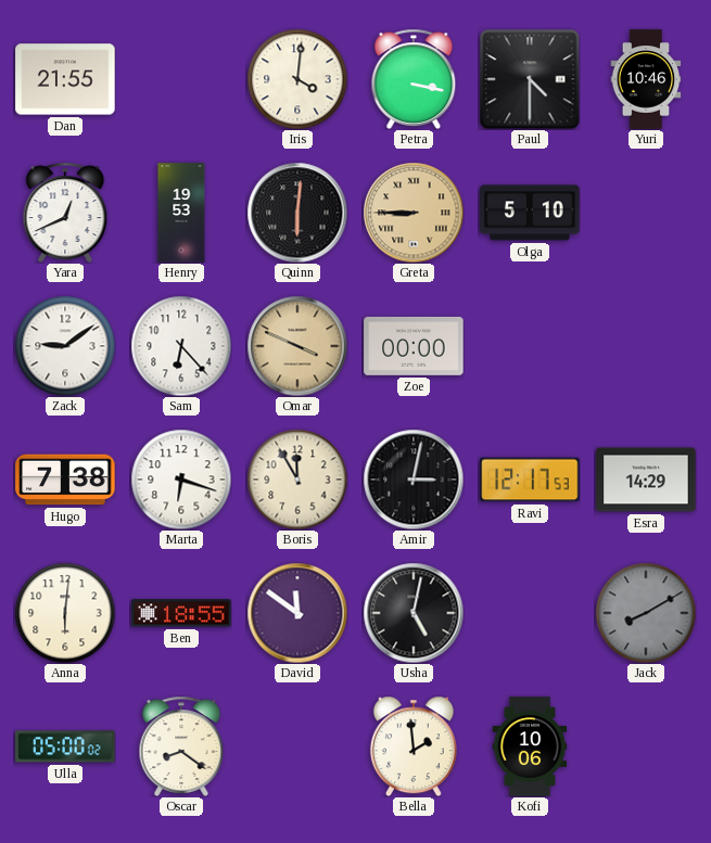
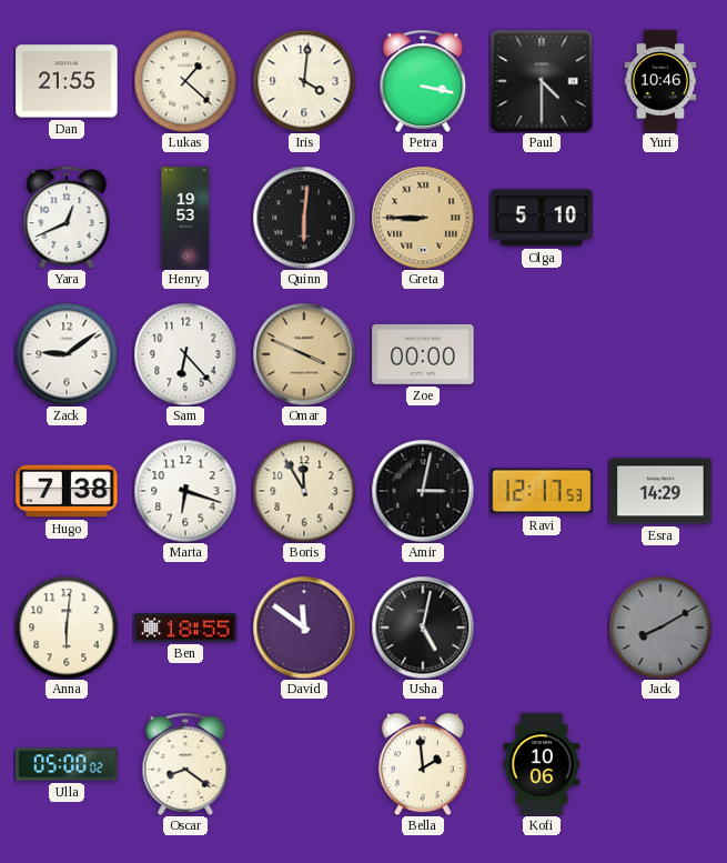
Lukas: none -> 1:22
